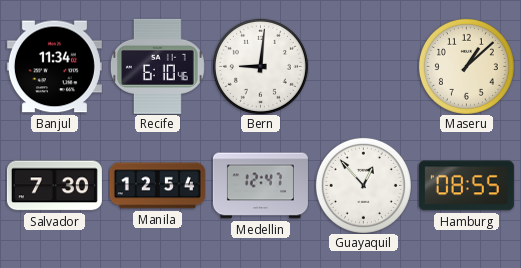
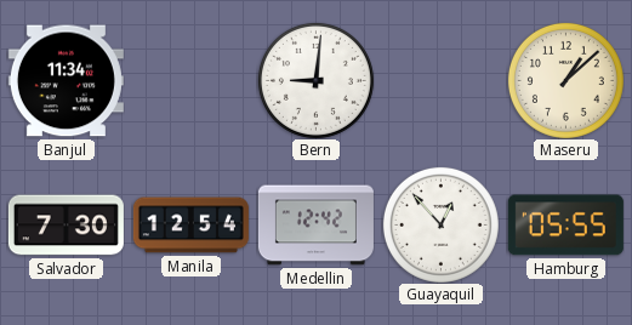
Recife: 6:10 -> none
Medellin: 12:47 -> 12:42
Hamburg: 08:55 -> 05:55
